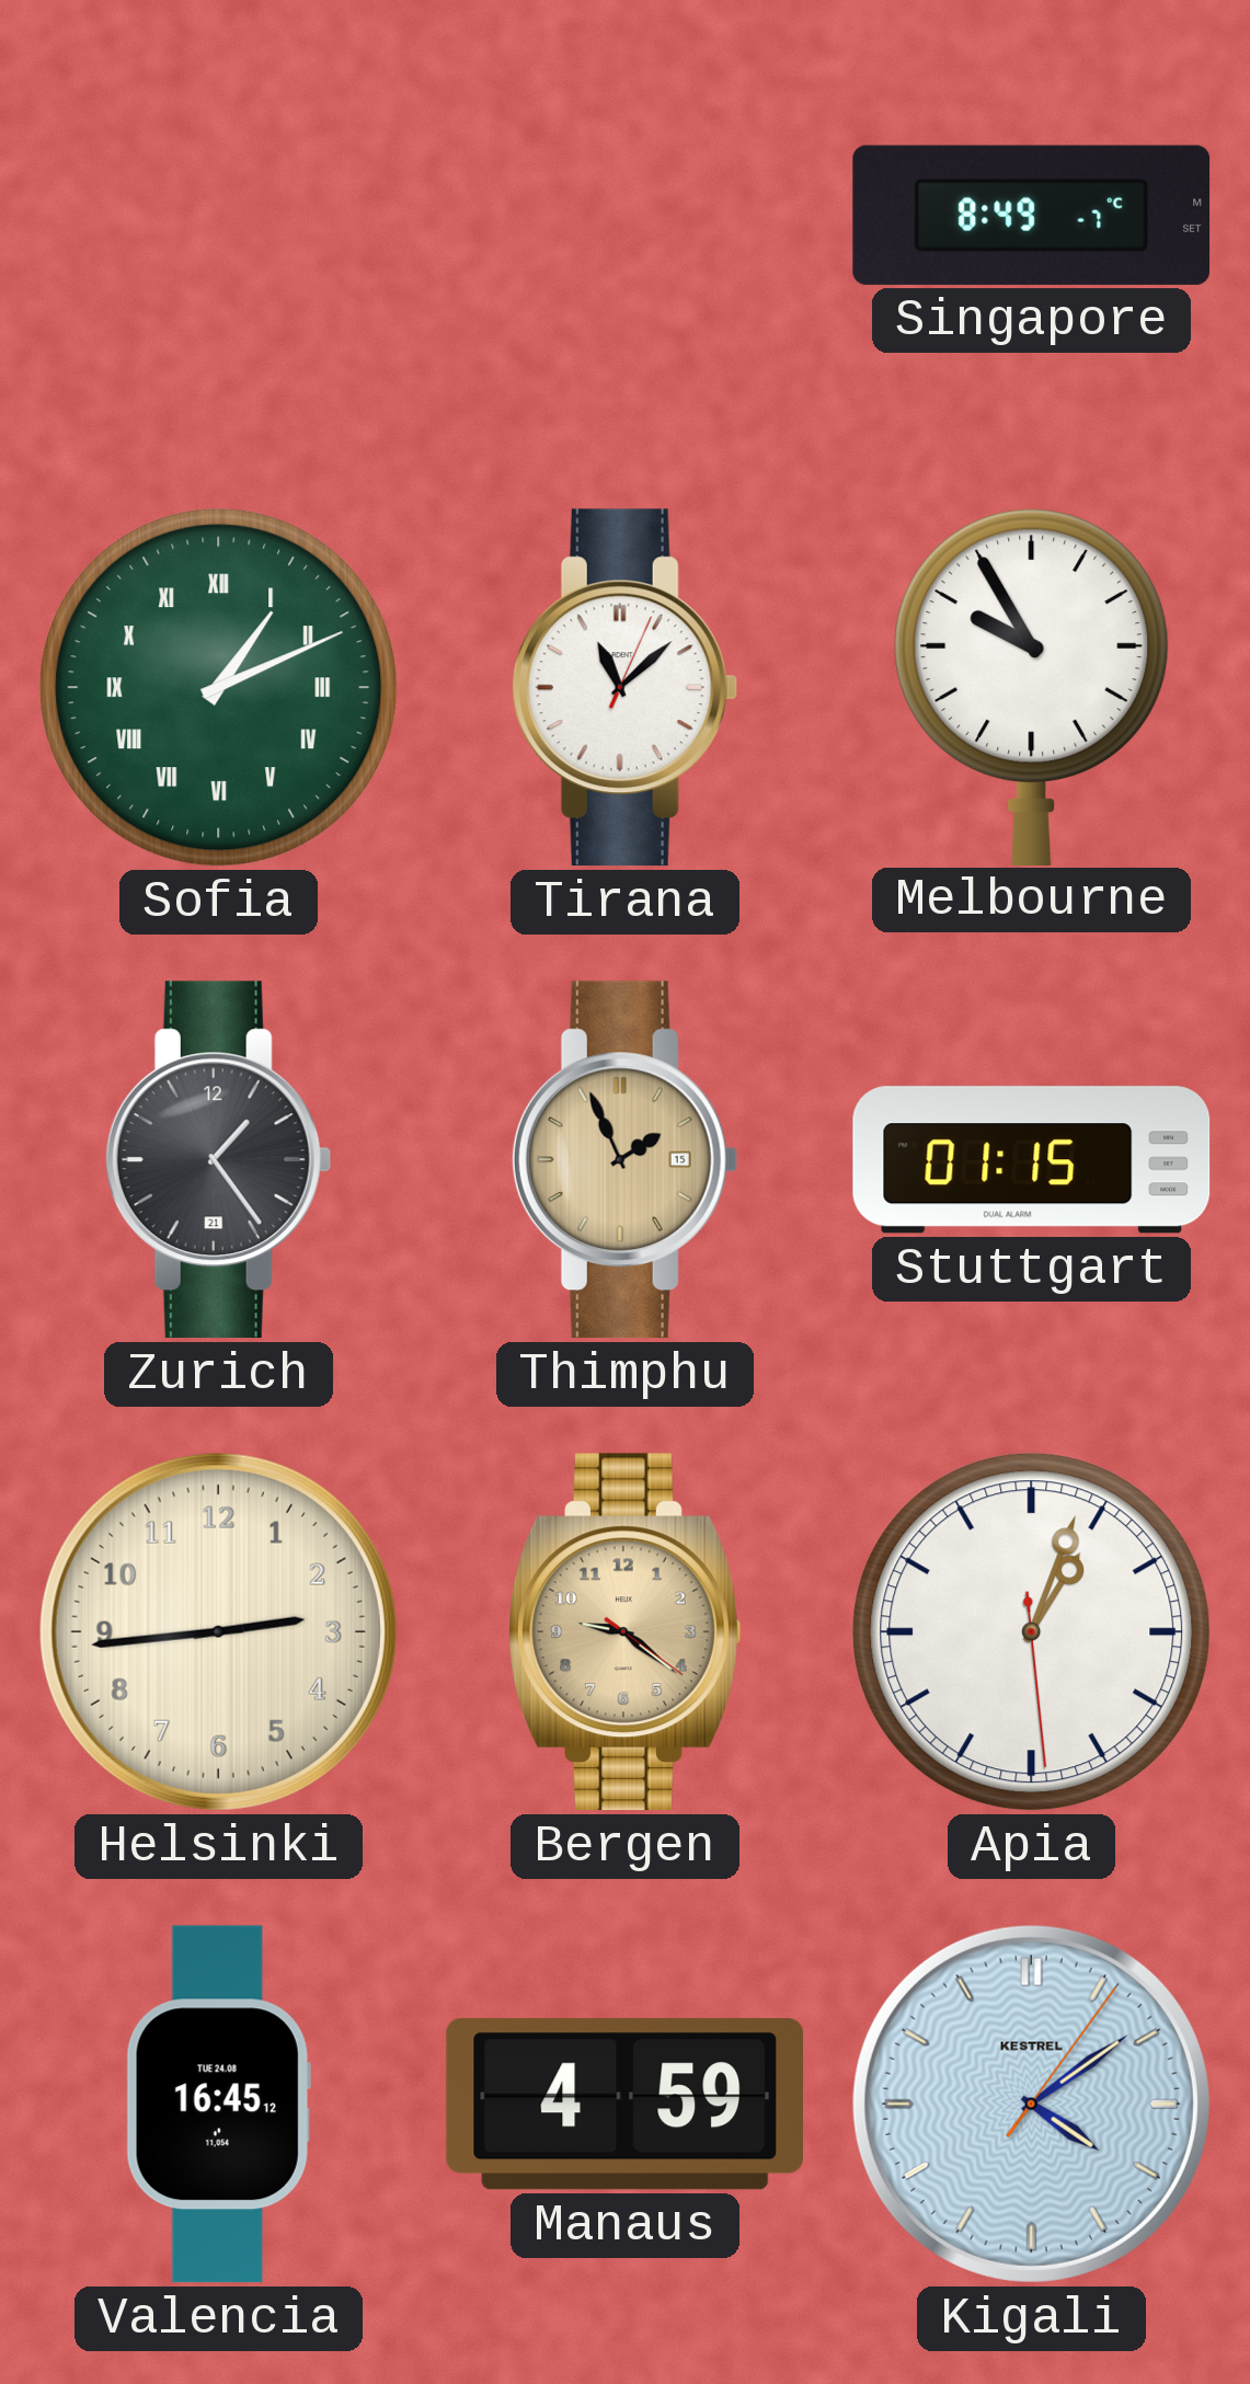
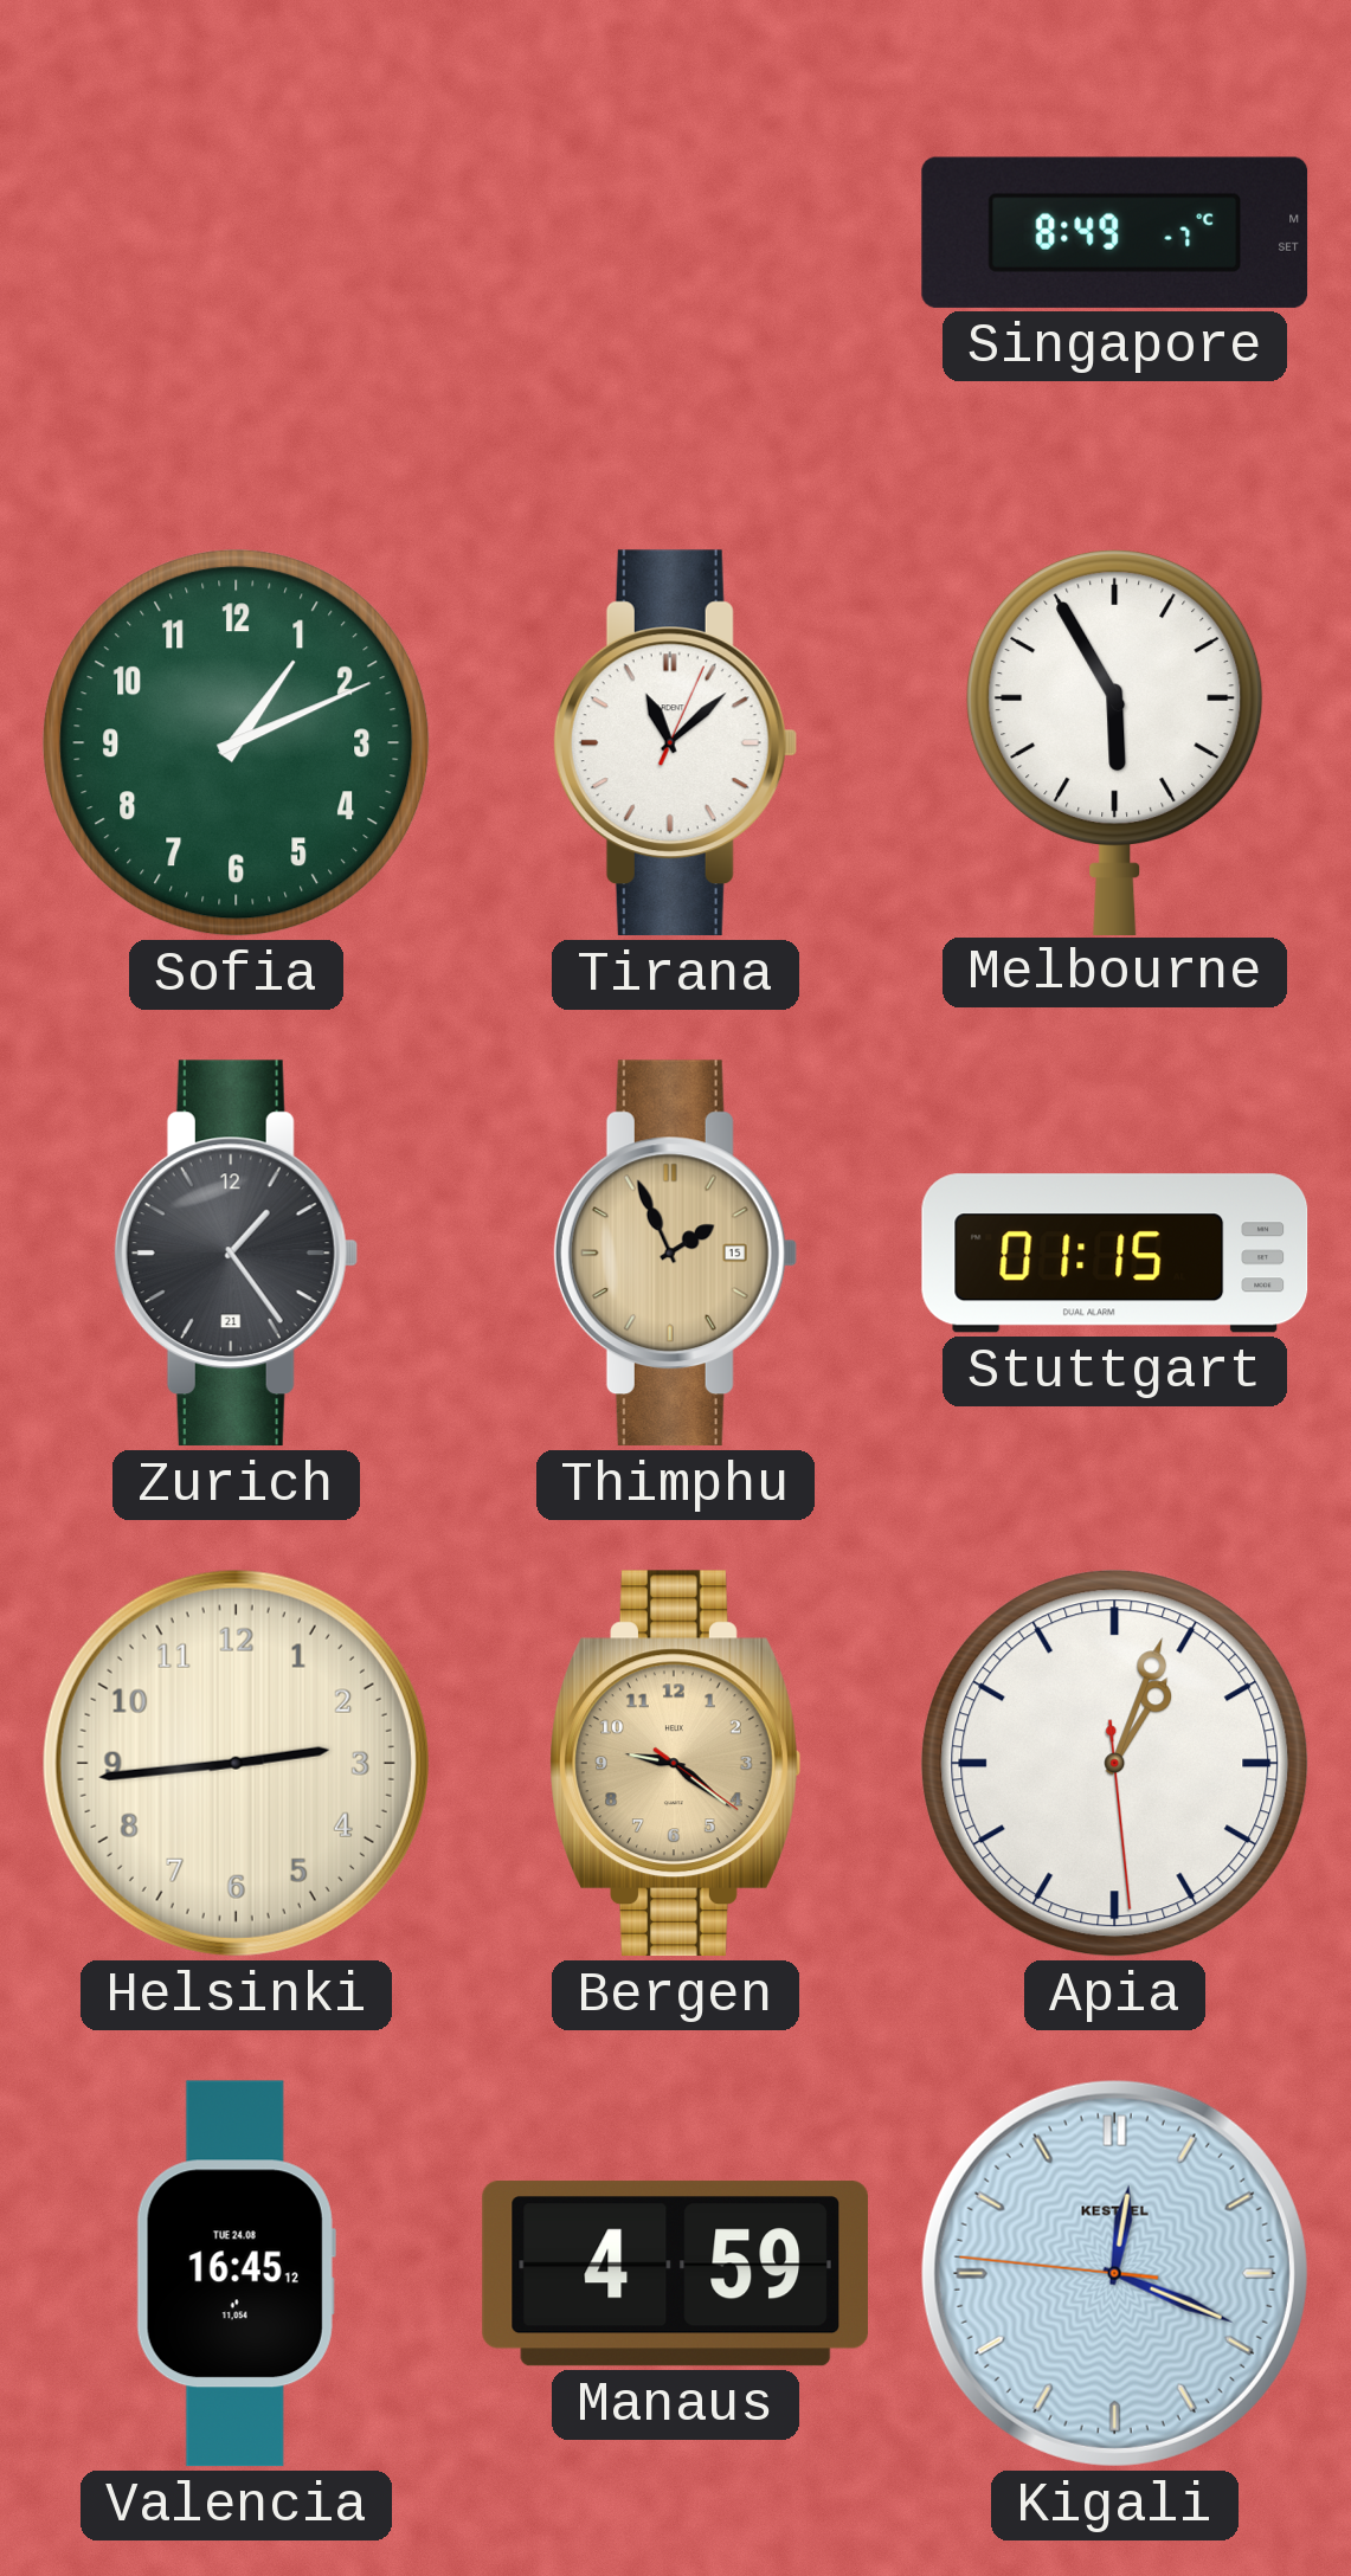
Sofia numerals: Roman -> Arabic
Melbourne: 9:55 -> 5:55
Kigali: 4:09 -> 12:18
